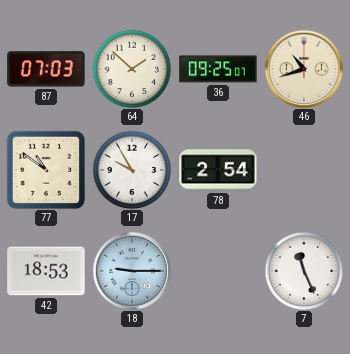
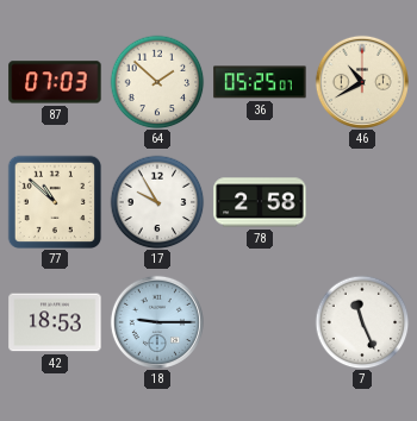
36: 09:25 -> 05:25
46: 10:42 -> 10:40
77: 10:51 -> 10:52
78: 2:54 -> 2:58
